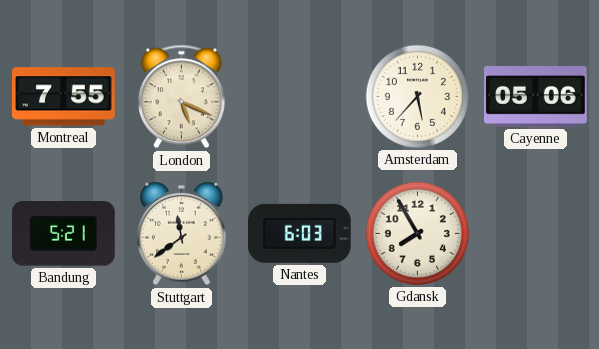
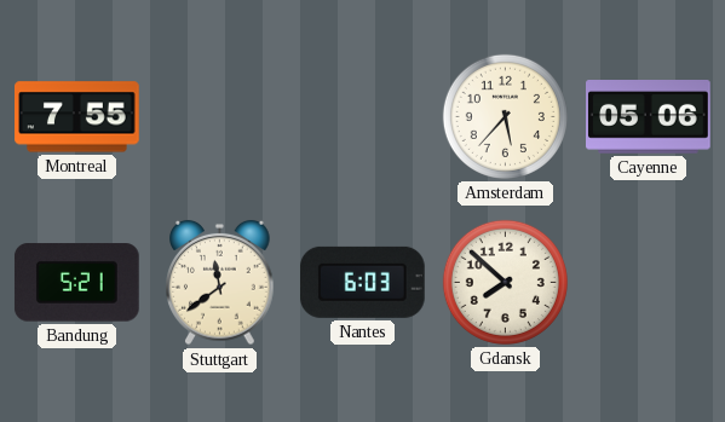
London: 5:19 -> none
Gdansk: 7:55 -> 7:52
